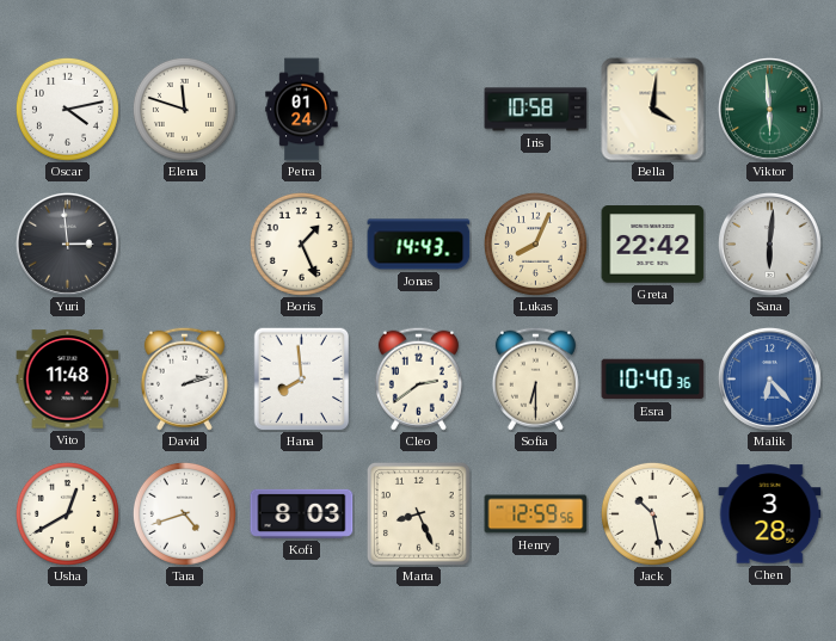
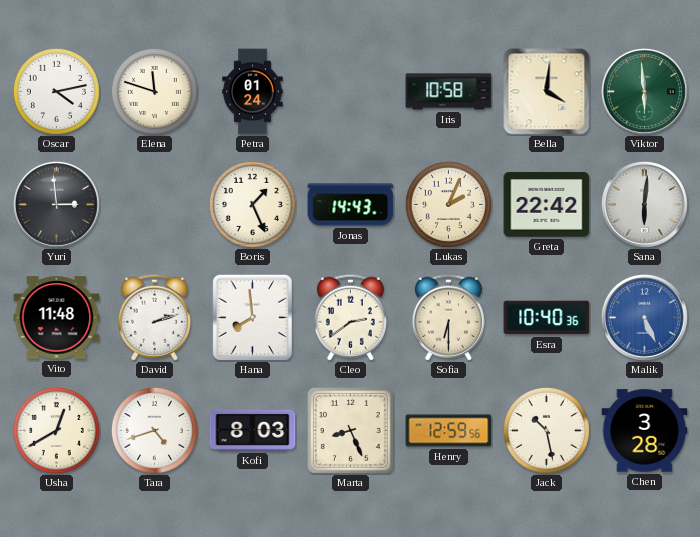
Lukas: 8:04 -> 2:04
Malik: 6:23 -> 5:26
